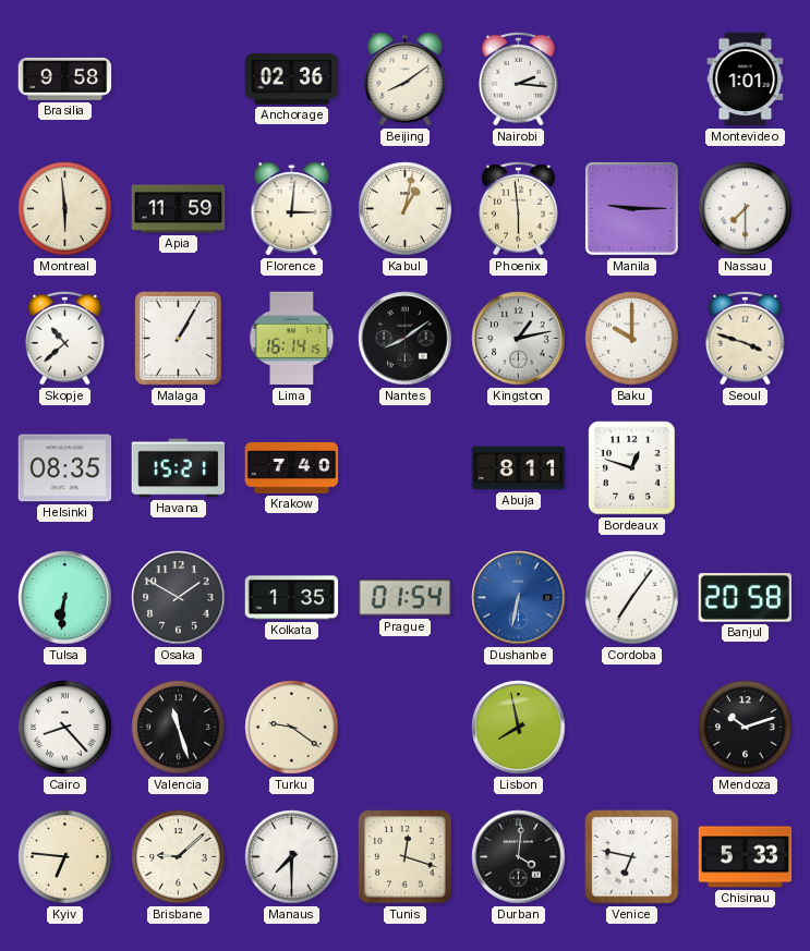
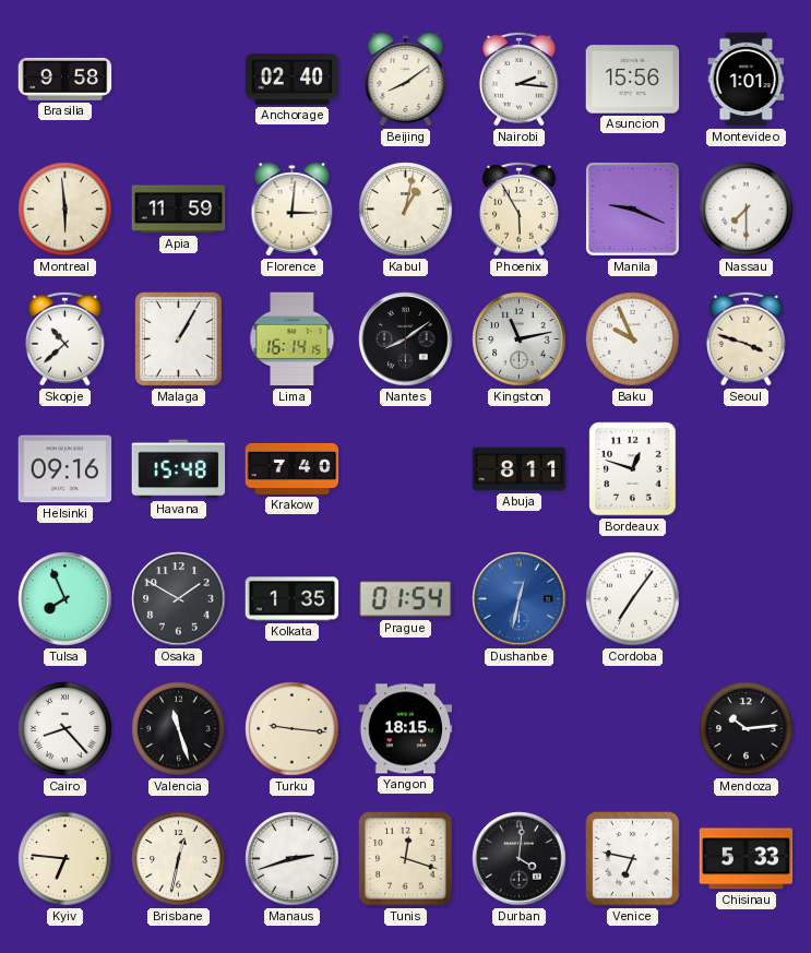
Anchorage: 02:36 -> 02:40
Asuncion: none -> 15:56
Phoenix: 5:59 -> 5:55
Manila: 9:15 -> 9:19
Kingston: 1:13 -> 11:13
Baku: 10:00 -> 9:56
Helsinki: 08:35 -> 09:16
Havana: 15:21 -> 15:48
Tulsa: 6:31 -> 7:56
Dushanbe: 6:32 -> 12:32
Banjul: 20:58 -> none
Turku: 9:21 -> 9:16
Yangon: none -> 18:15
Lisbon: 7:58 -> none
Mendoza: 10:12 -> 10:14
Brisbane: 9:08 -> 12:32
Manaus: 7:30 -> 2:42
